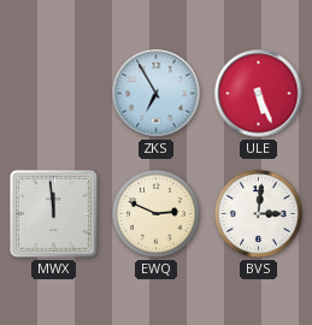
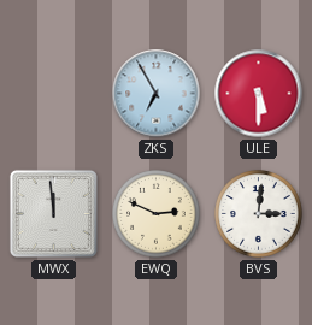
ULE: 5:26 -> 5:30
